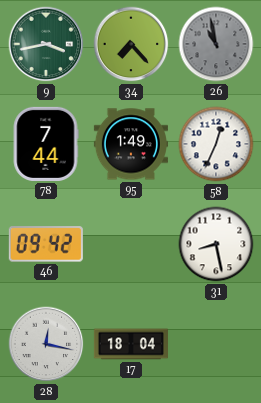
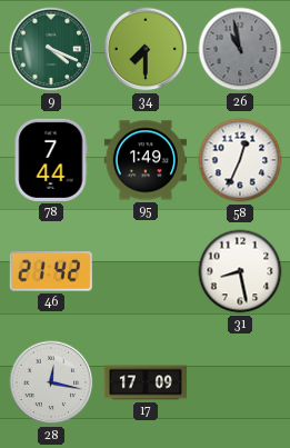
9: 3:43 -> 4:19
34: 7:23 -> 7:30
46: 09:42 -> 21:42
17: 18:04 -> 17:09
